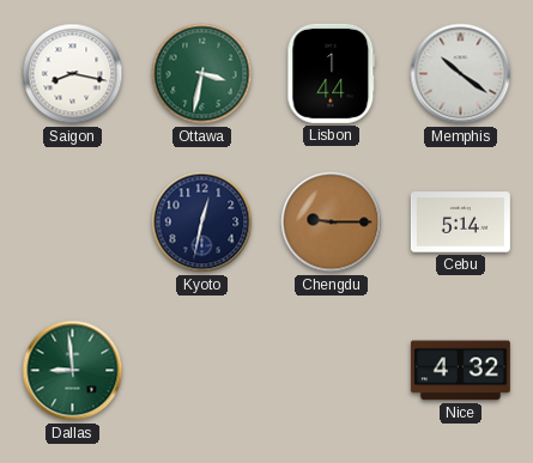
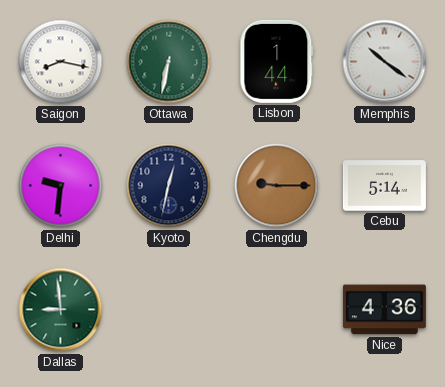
Ottawa: 3:32 -> 6:32
Delhi: none -> 9:31
Nice: 4:32 -> 4:36
